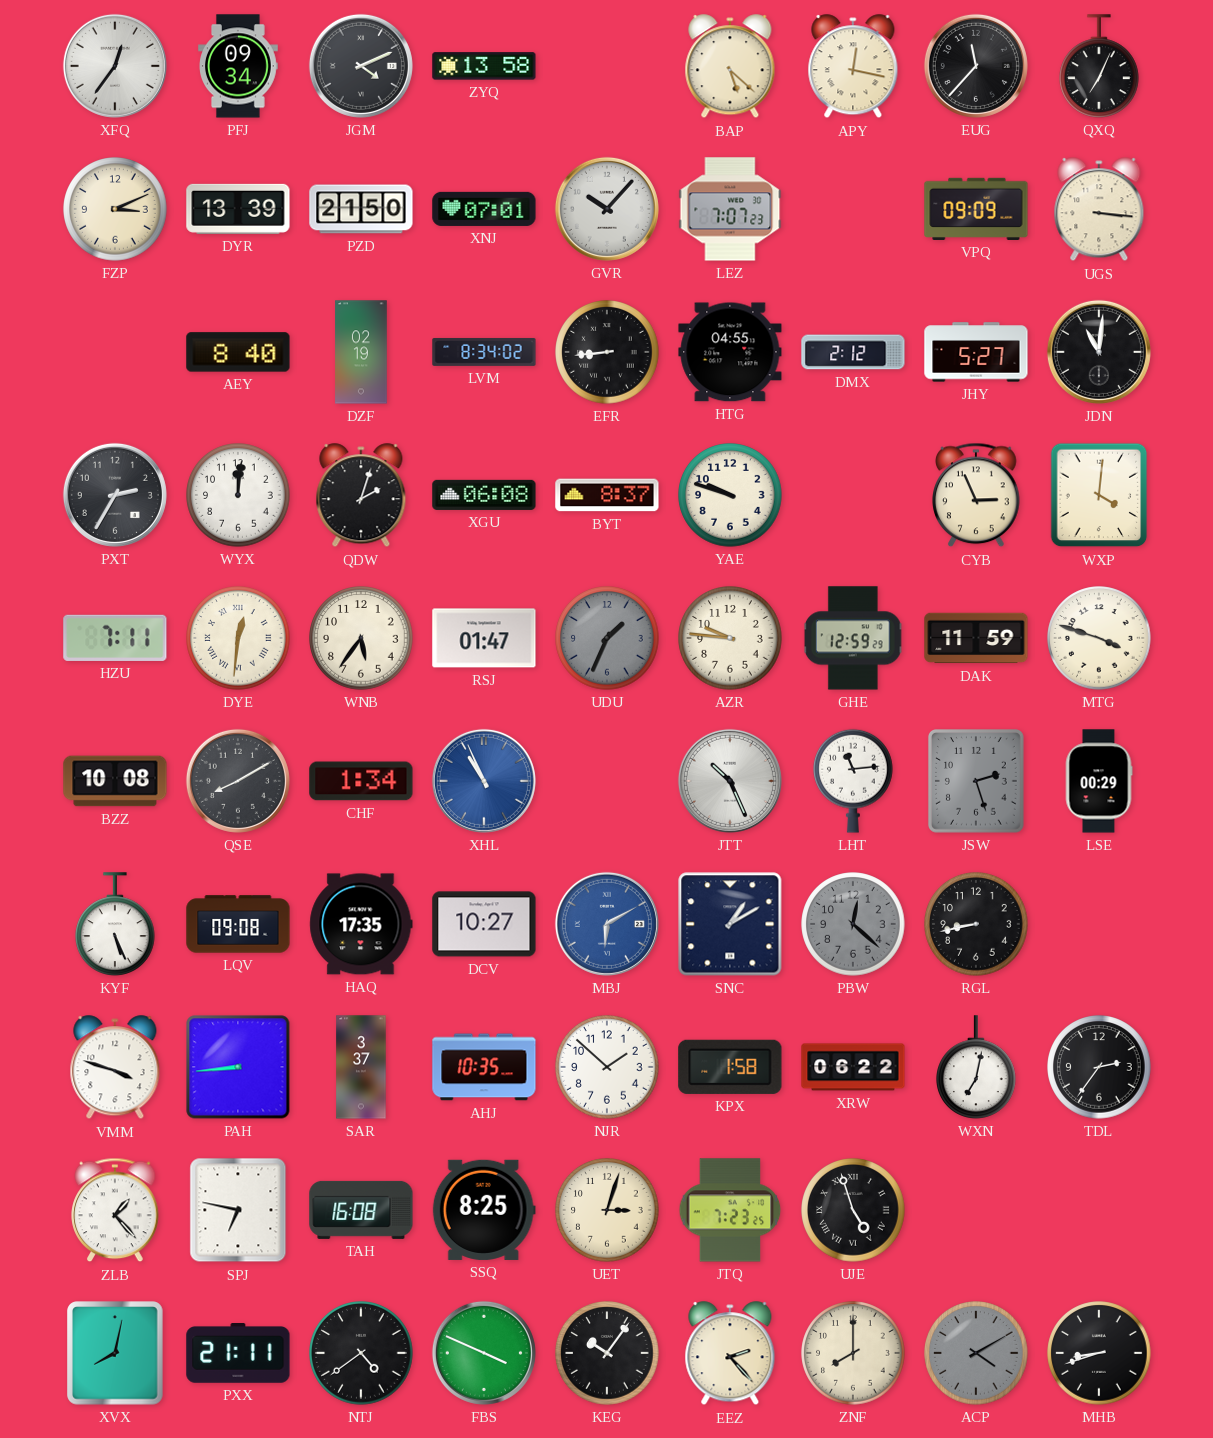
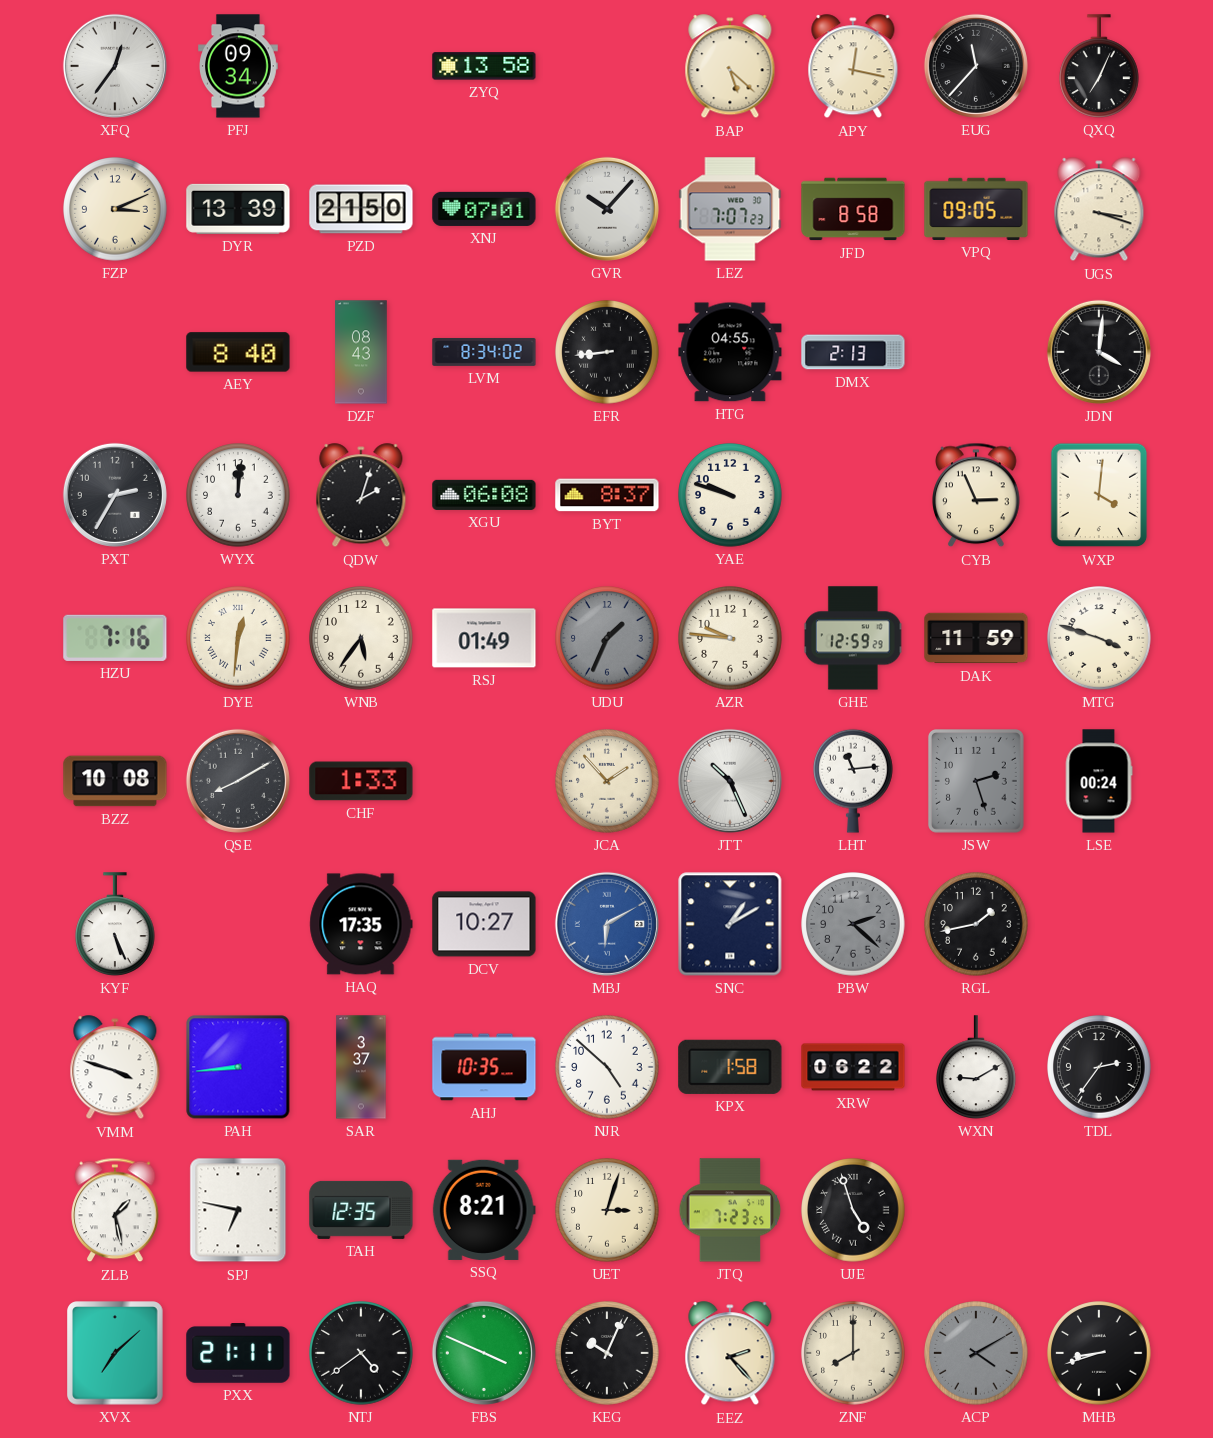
JGM: 4:11 -> none
JFD: none -> 8:58
VPQ: 09:09 -> 09:05
UGS: 3:16 -> 3:18
DZF: 02:19 -> 08:43
DMX: 2:12 -> 2:13
JHY: 5:27 -> none
JDN: 11:01 -> 4:01
HZU: 7:11 -> 7:16
RSJ: 01:47 -> 01:49
CHF: 1:34 -> 1:33
XHL: 10:56 -> none
JCA: none -> 1:53
LSE: 00:29 -> 00:24
LQV: 09:08 -> none
PBW: 12:22 -> 2:22
RGL: 8:43 -> 1:43
NJR: 1:52 -> 4:52
WXN: 7:02 -> 9:10
ZLB: 1:23 -> 1:28
TAH: 16:08 -> 12:35
SSQ: 8:25 -> 8:21
XVX: 8:02 -> 7:08
KEG: 10:06 -> 10:04
